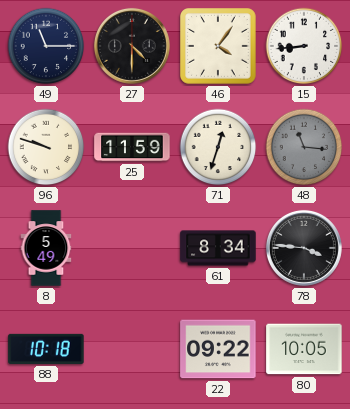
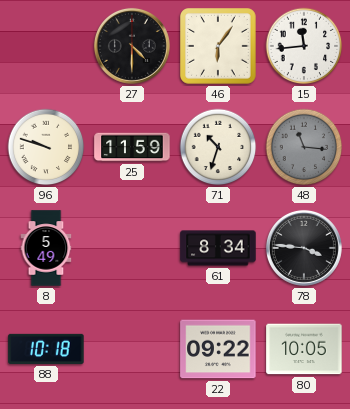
49: 11:15 -> none
46: 4:06 -> 6:06
15: 8:44 -> 11:44
71: 12:33 -> 10:33
